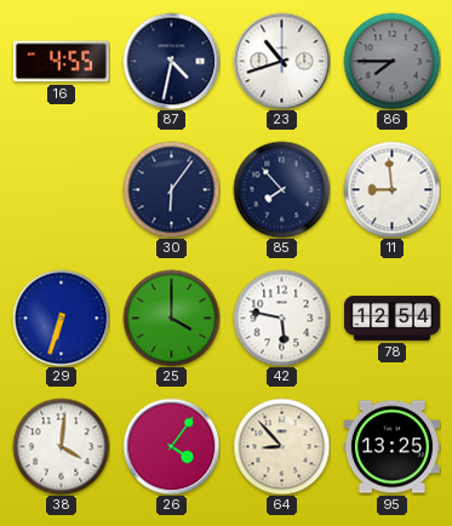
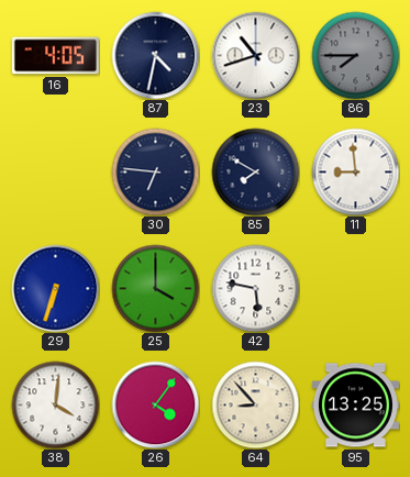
16: 4:55 -> 4:05
30: 6:06 -> 6:46
85: 7:53 -> 7:50
78: 12:54 -> none
